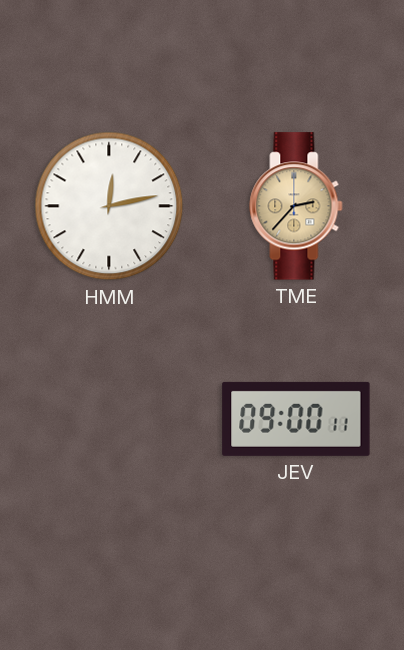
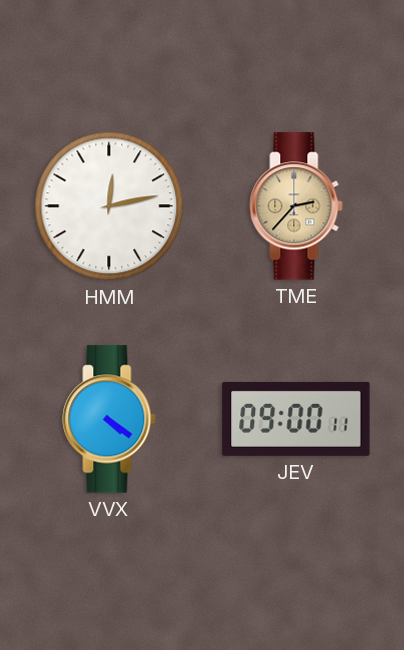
VVX: none -> 4:21
